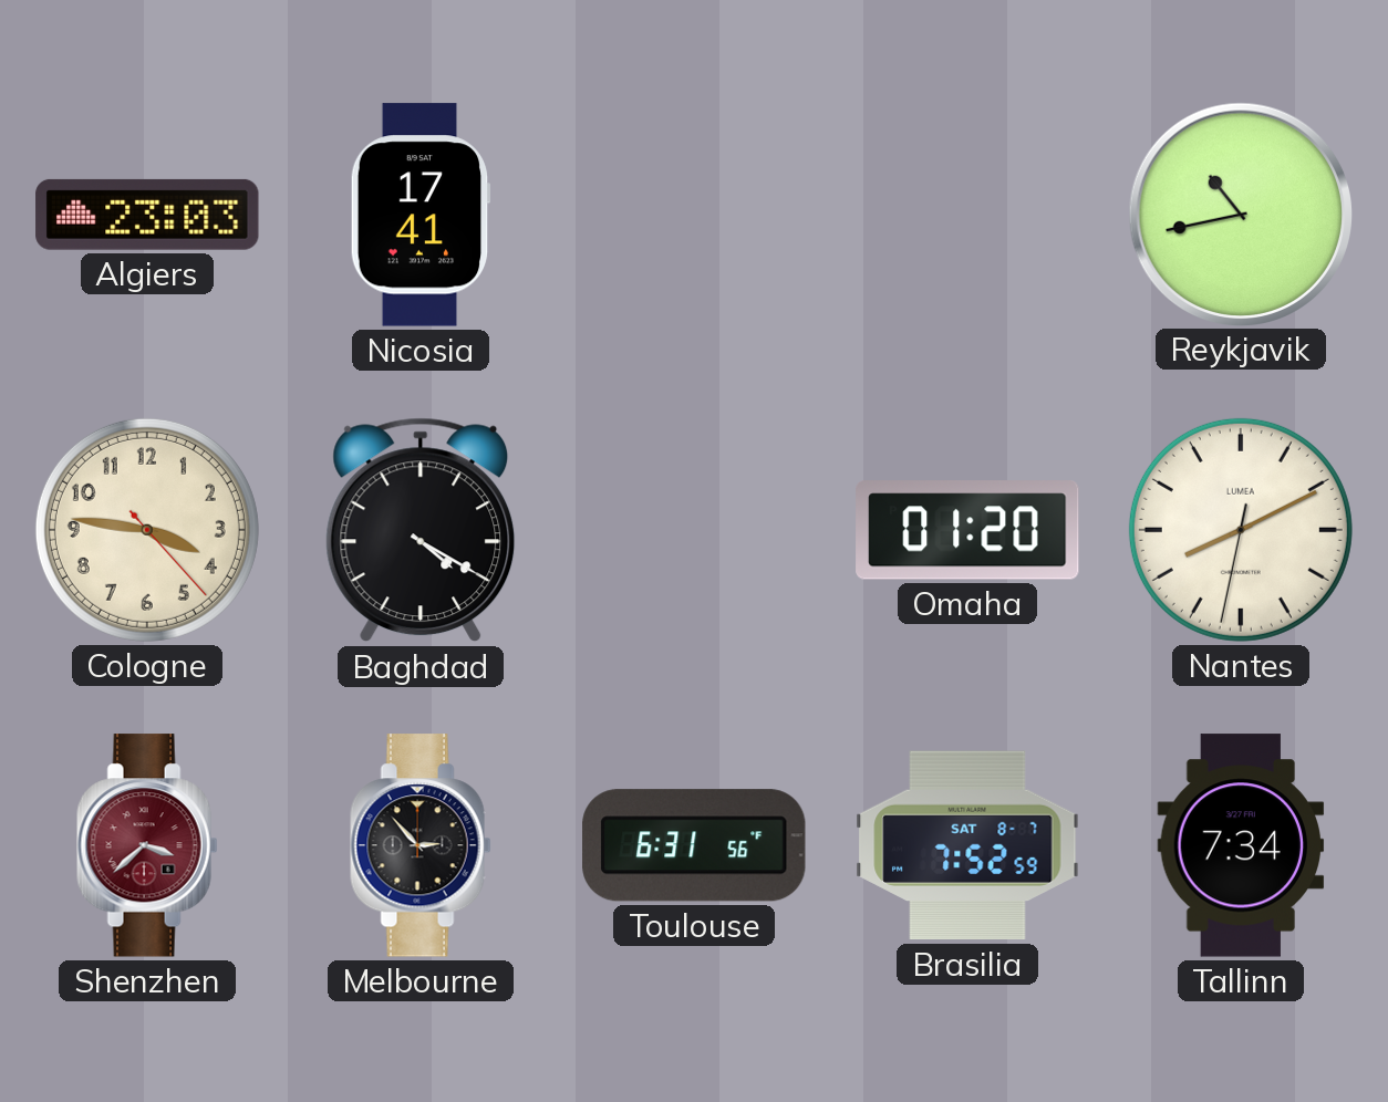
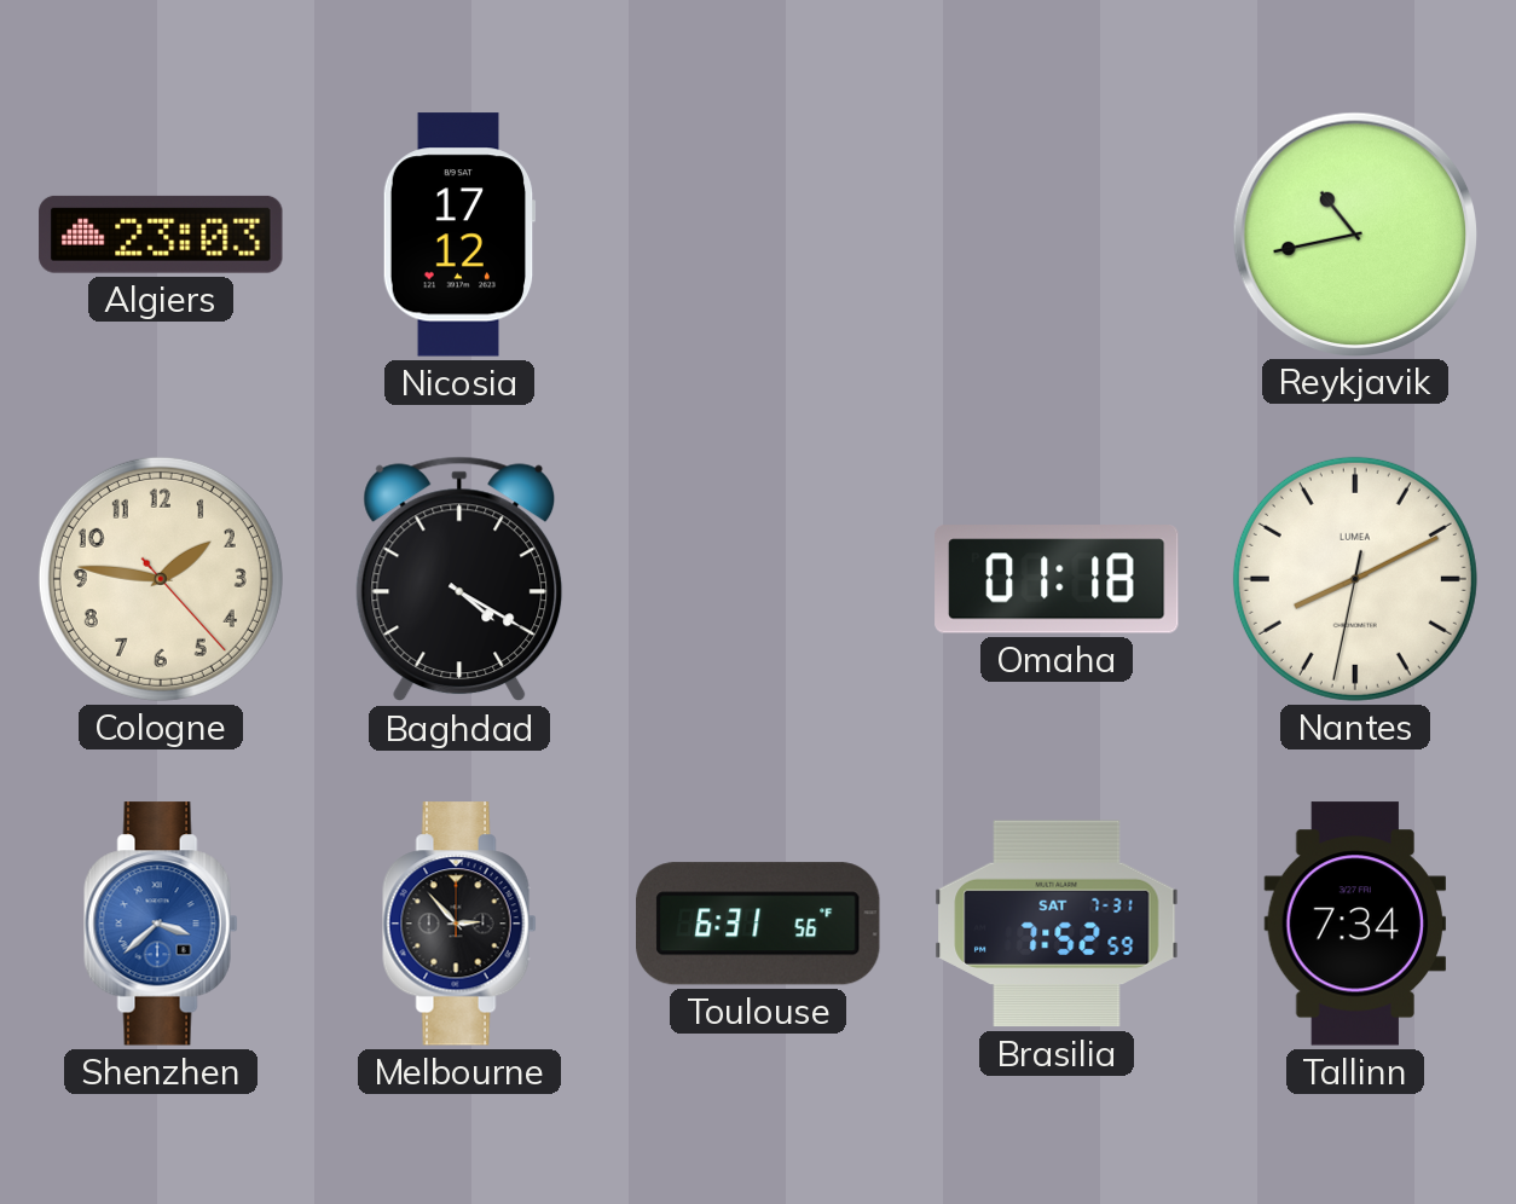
Nicosia: 17:41 -> 17:12
Cologne: 3:46 -> 1:46
Omaha: 01:20 -> 01:18
Shenzhen dial: burgundy -> blue
Brasilia date: SAT 8-7 -> SAT 7-31
